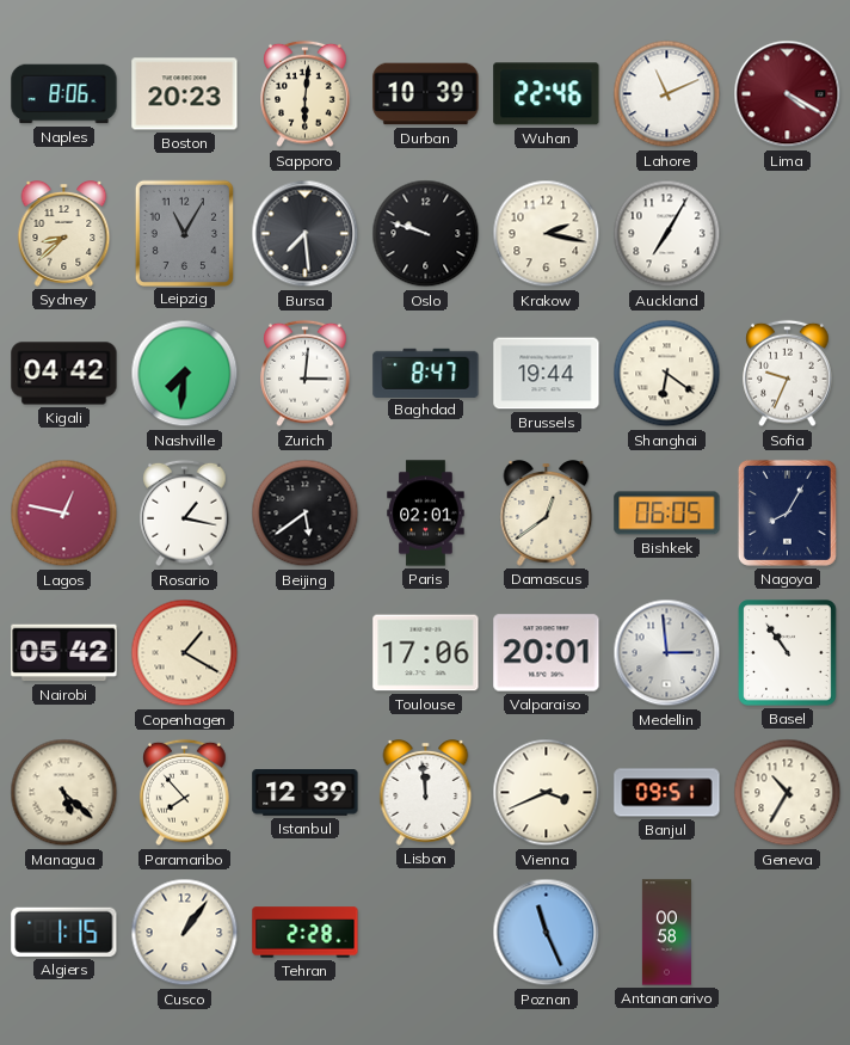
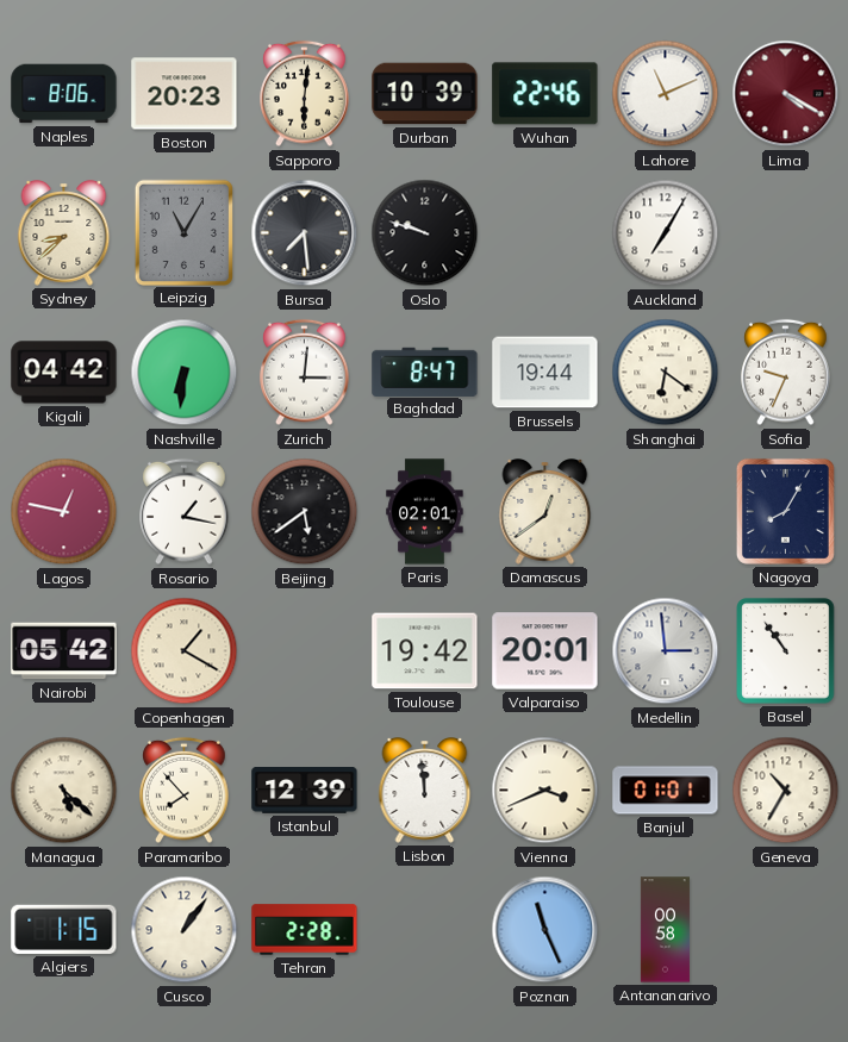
Krakow: 2:17 -> none
Nashville: 7:31 -> 6:31
Bishkek: 06:05 -> none
Toulouse: 17:06 -> 19:42
Banjul: 09:51 -> 01:01
